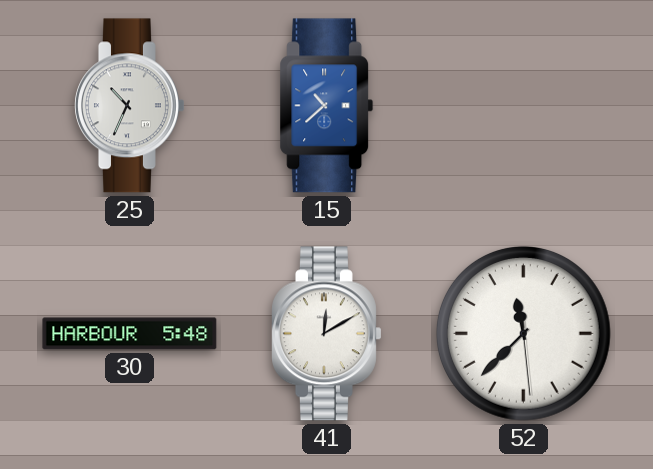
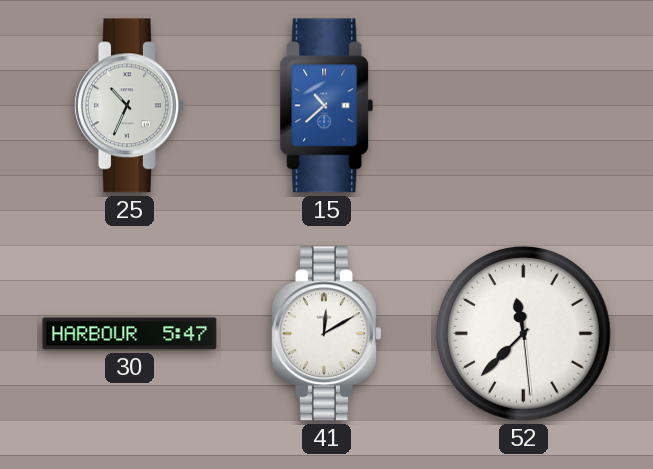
30: 5:48 -> 5:47
